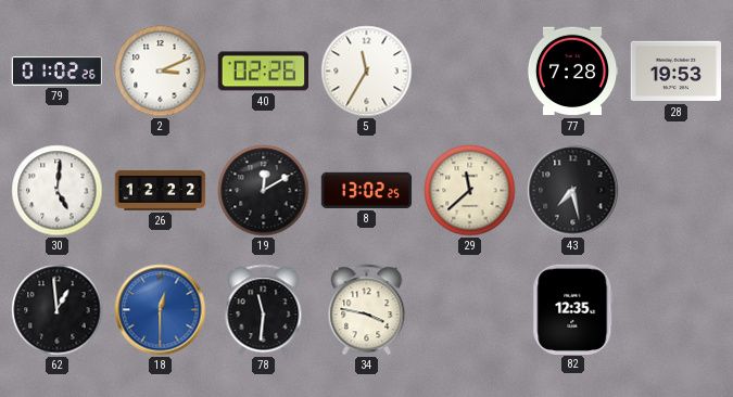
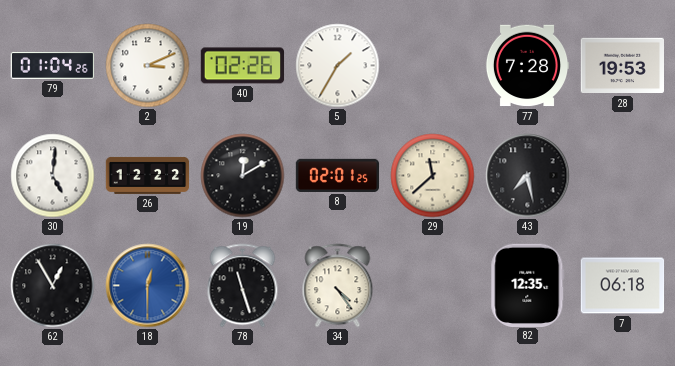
79: 01:02 -> 01:04
5: 11:35 -> 1:35
8: 13:02 -> 02:01
62: 12:59 -> 12:55
78: 11:31 -> 11:27
34: 3:47 -> 4:24
7: none -> 06:18
